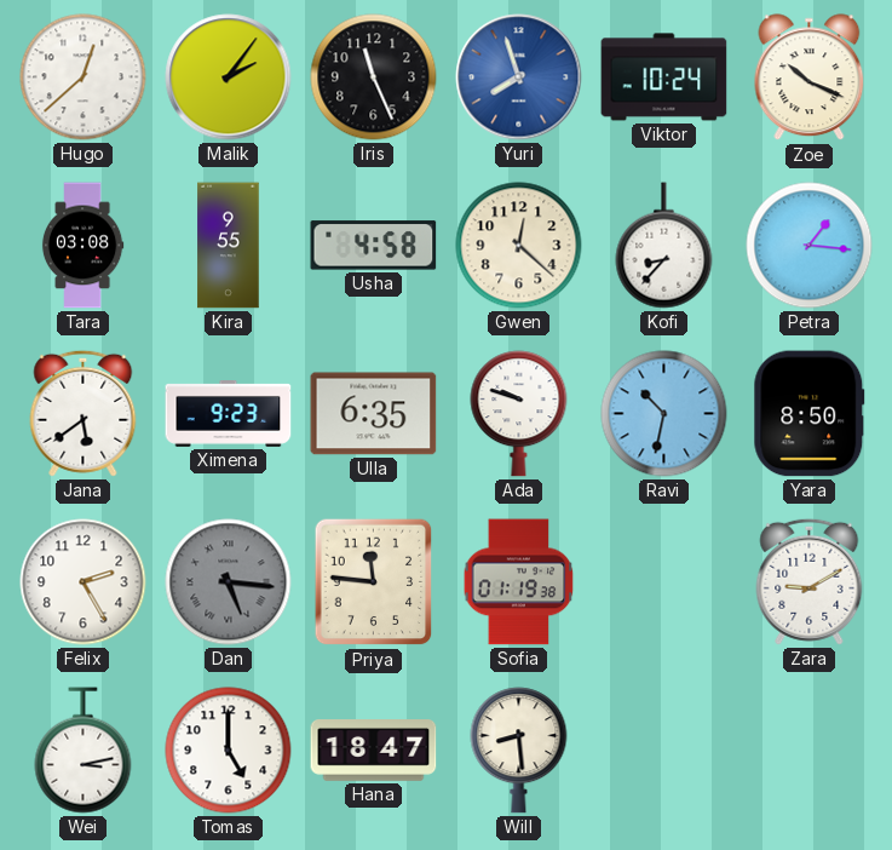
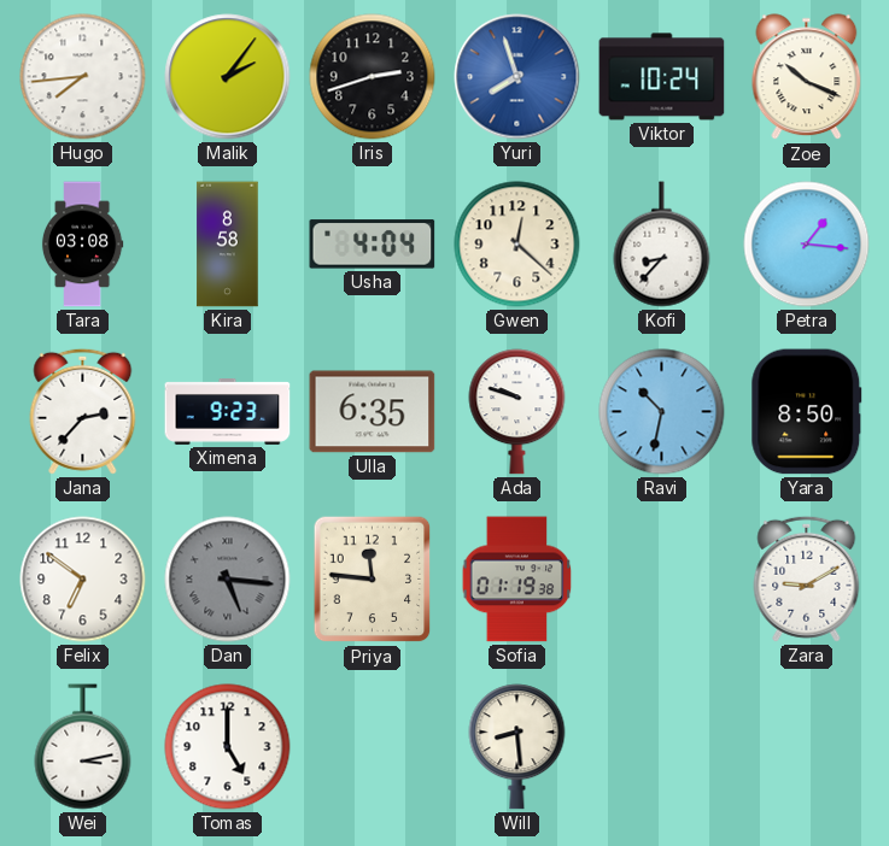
Hugo: 12:38 -> 7:44
Iris: 11:26 -> 2:42
Kira: 9:55 -> 8:58
Usha: 4:58 -> 4:04
Jana: 5:39 -> 2:37
Felix: 2:25 -> 6:51
Hana: 18:47 -> none
